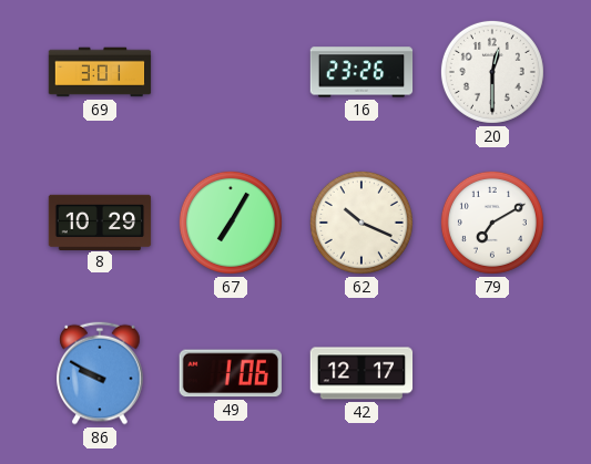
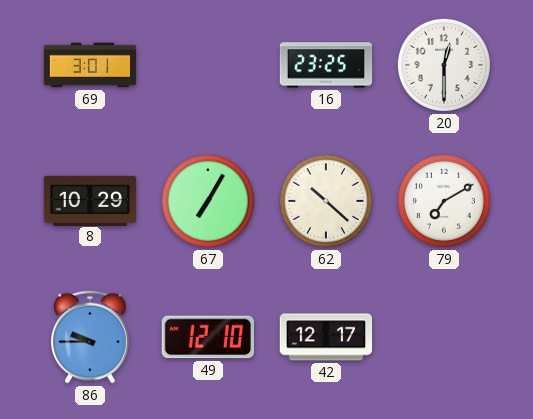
16: 23:26 -> 23:25
62: 10:19 -> 10:22
86: 9:50 -> 9:45
49: 1:06 -> 12:10
